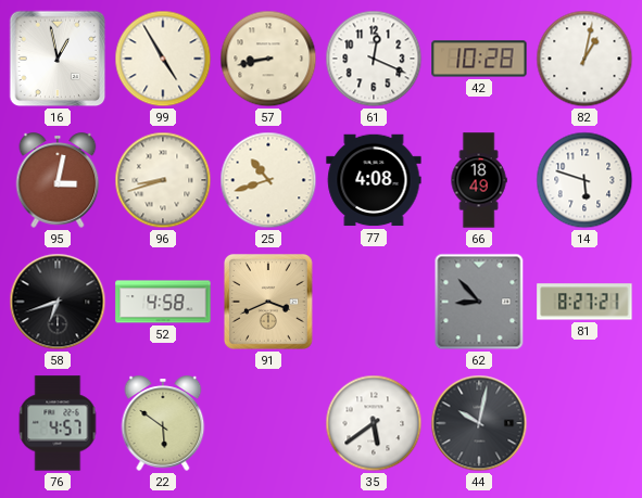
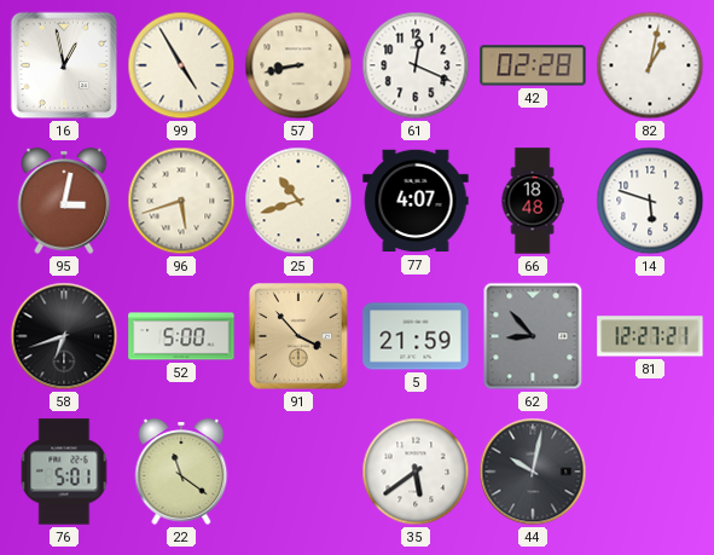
42: 10:28 -> 02:28
96: 8:42 -> 5:42
77: 4:08 -> 4:07
66: 18:49 -> 18:48
52: 4:58 -> 5:00
91: 3:41 -> 3:53
5: none -> 21:59
81: 8:27 -> 12:27
76: 4:57 -> 5:01
22: 5:51 -> 11:21
